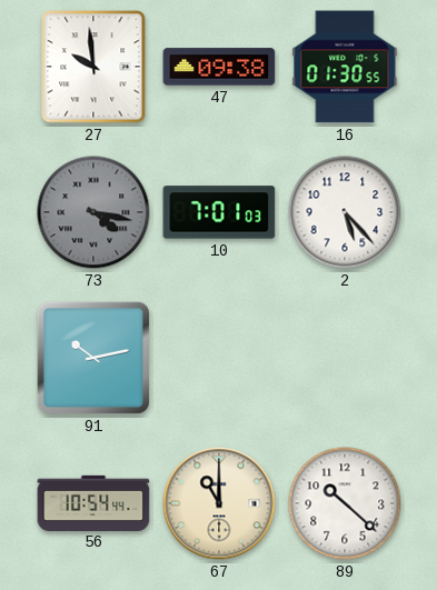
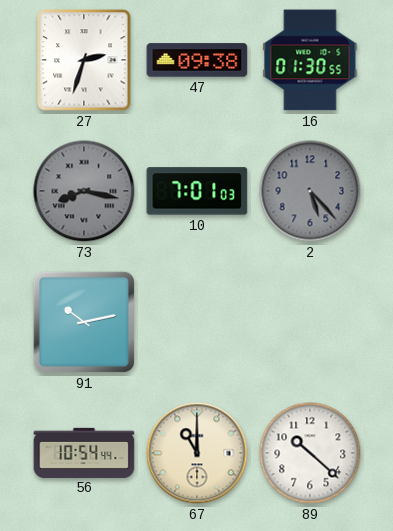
27: 9:59 -> 2:33
73: 4:17 -> 8:17
2 dial: white -> grey
